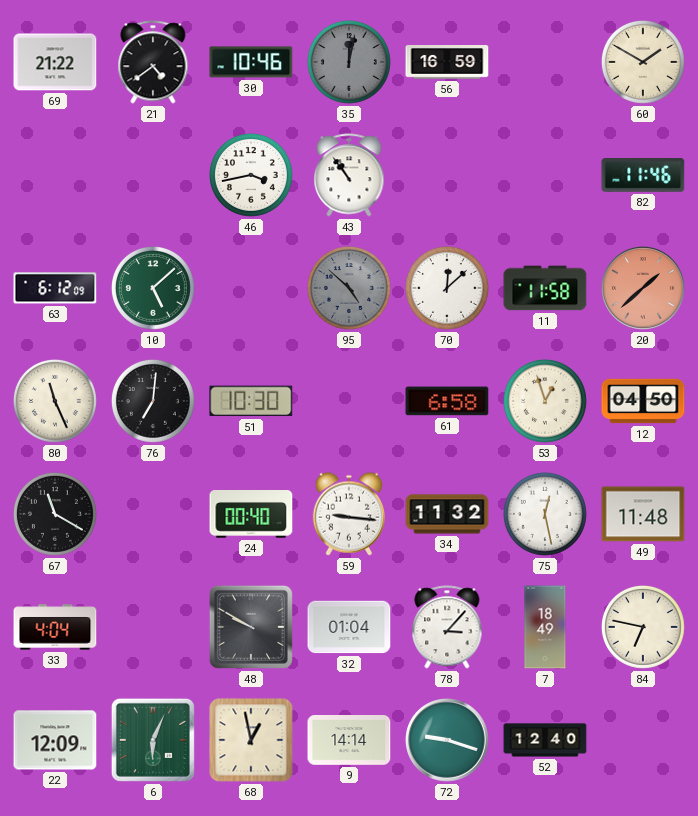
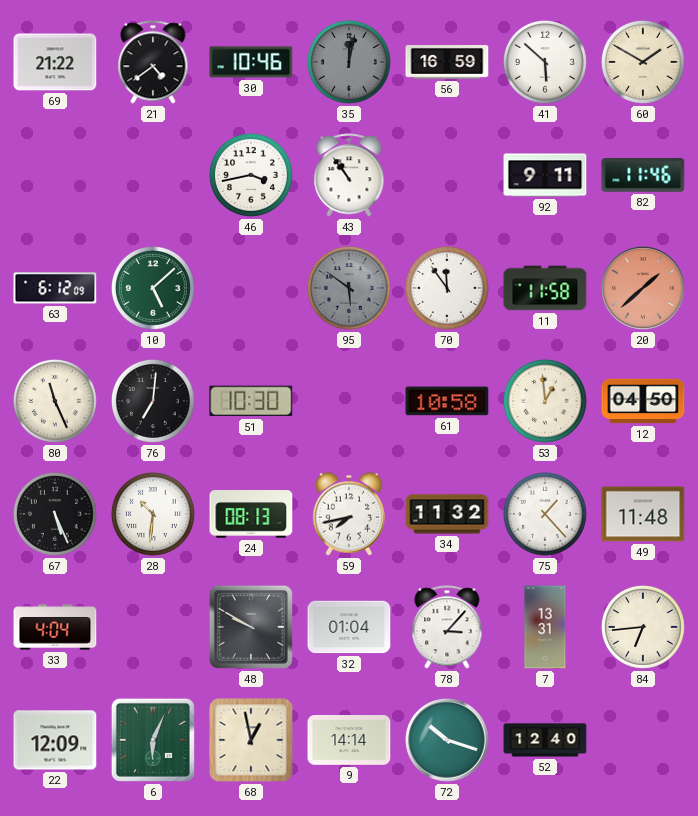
41: none -> 5:52
92: none -> 9:11
95: 4:52 -> 5:51
70: 12:08 -> 11:54
61: 6:58 -> 10:58
53: 12:57 -> 12:59
67: 11:20 -> 5:26
28: none -> 10:31
24: 00:40 -> 08:13
59: 9:16 -> 7:43
75: 12:28 -> 1:23
7: 18:49 -> 13:31
84: 6:47 -> 6:44
72: 9:18 -> 10:18
